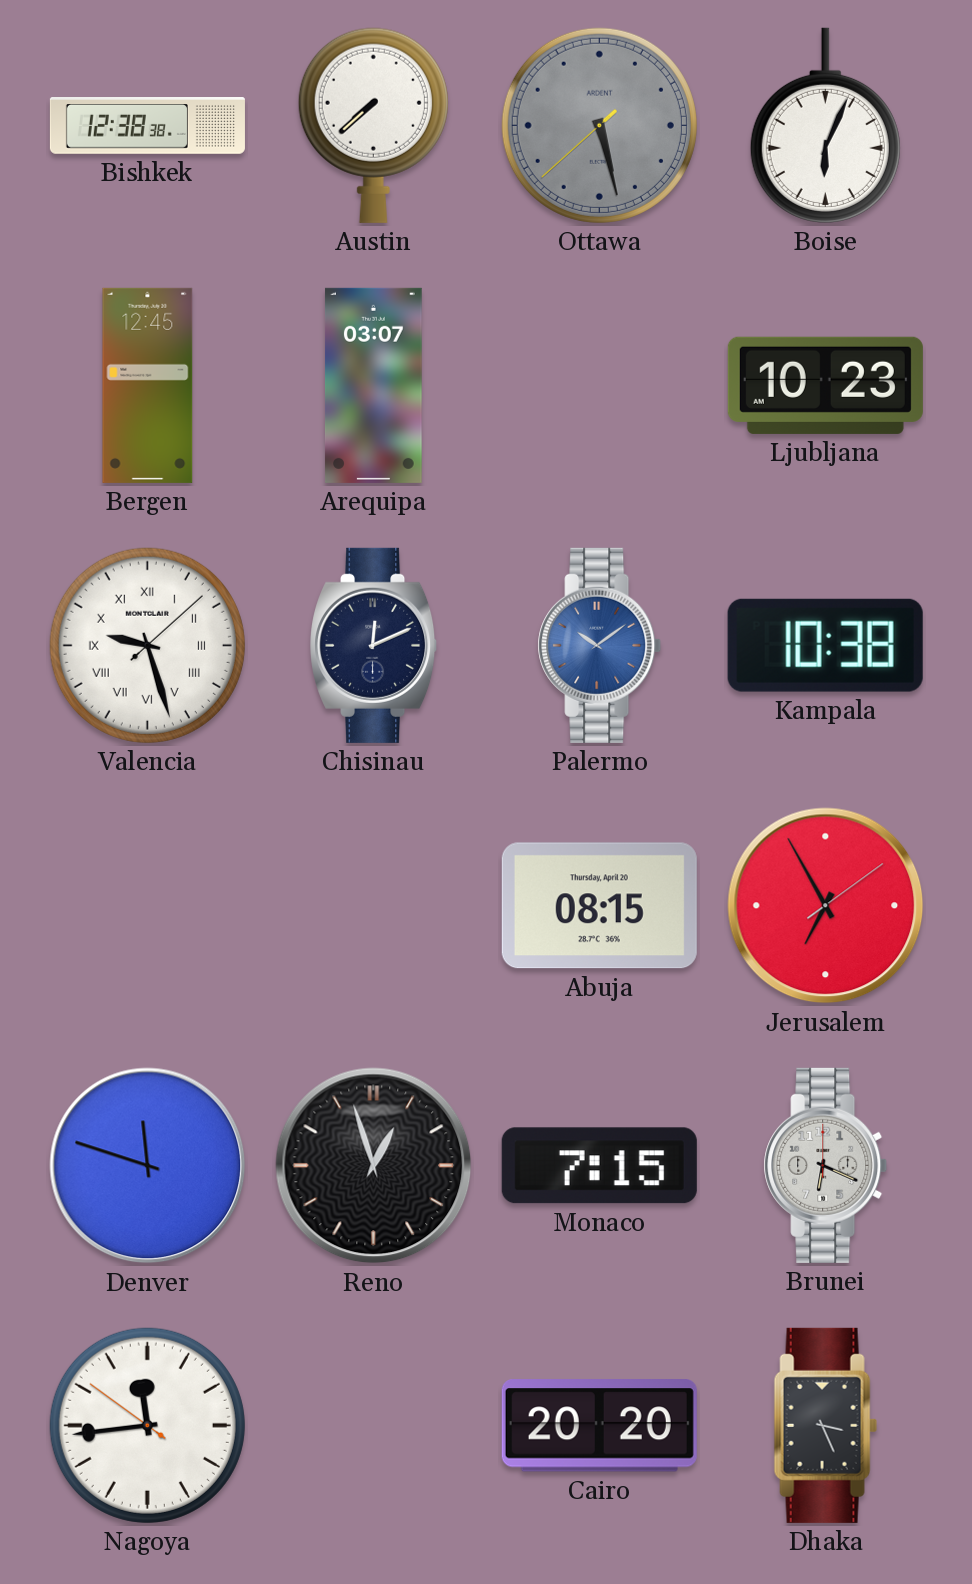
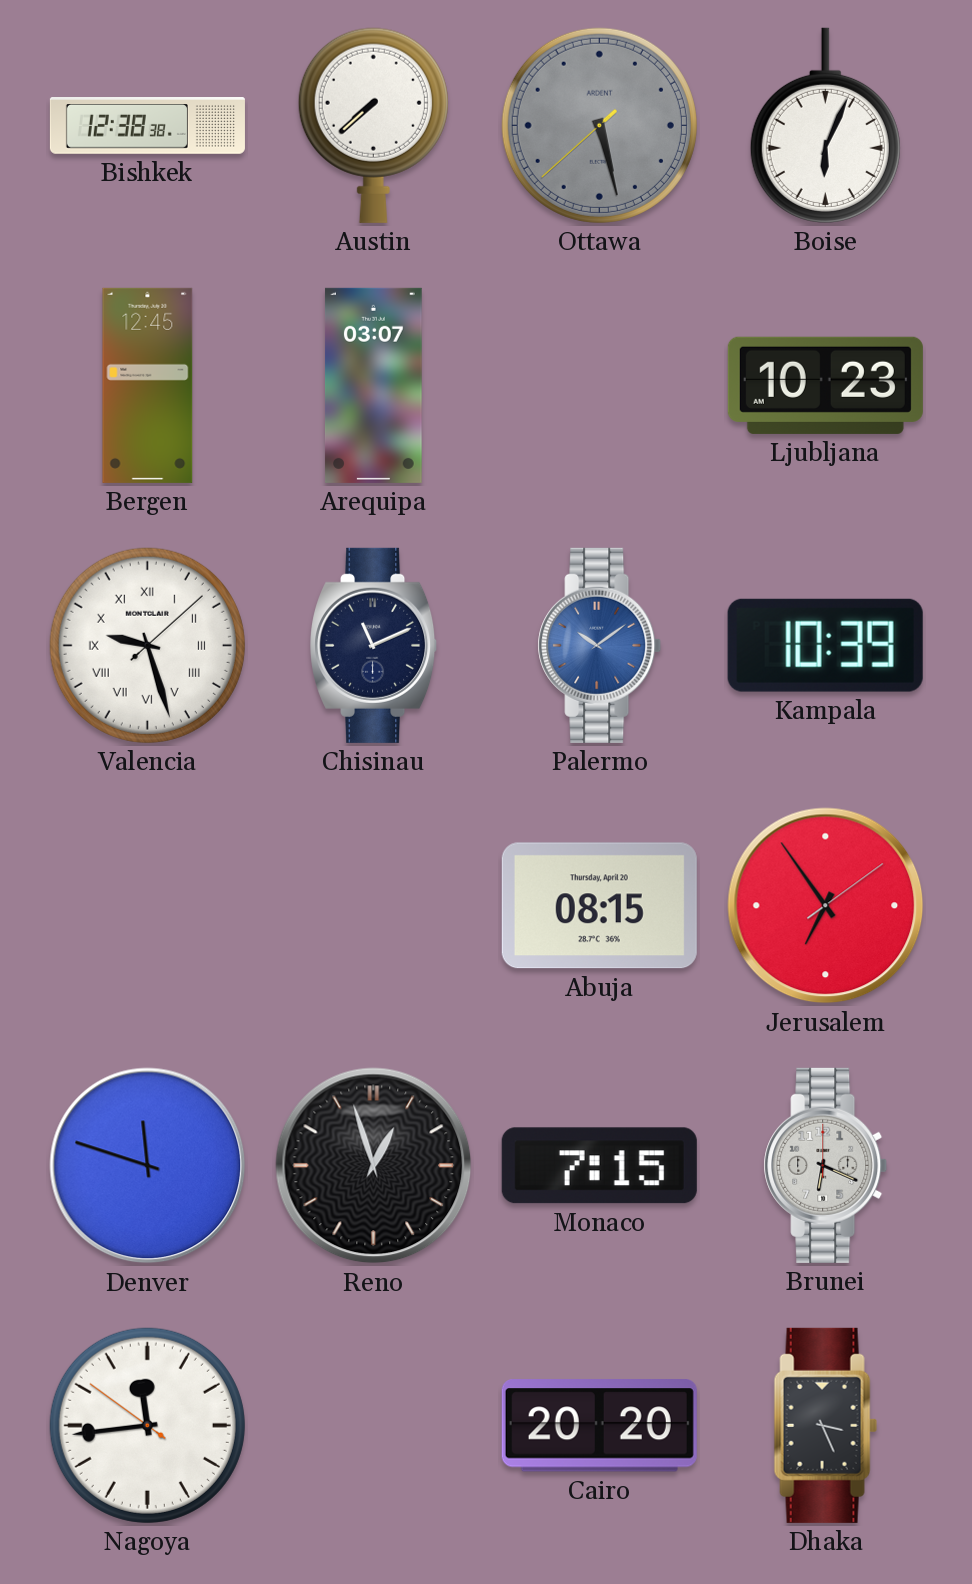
Chisinau: 12:11 -> 11:11
Kampala: 10:38 -> 10:39
Jerusalem: 6:55 -> 6:54
